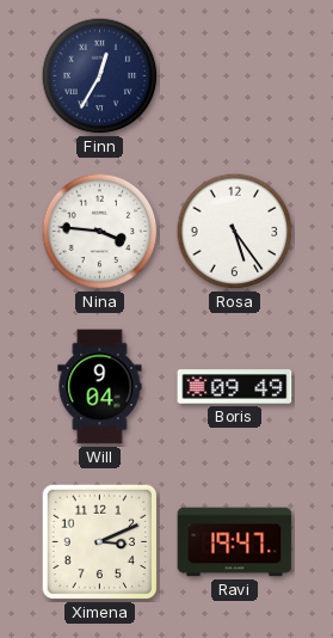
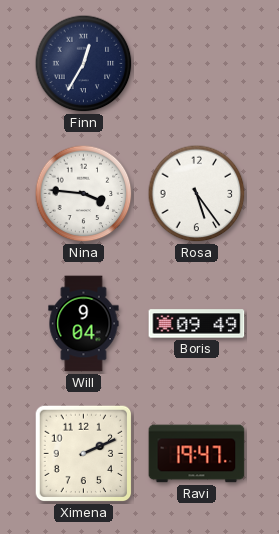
Ximena: 3:11 -> 2:11
